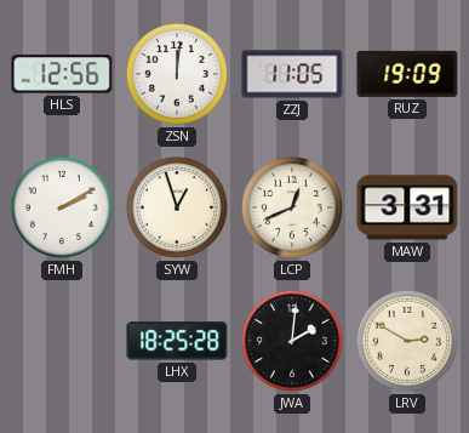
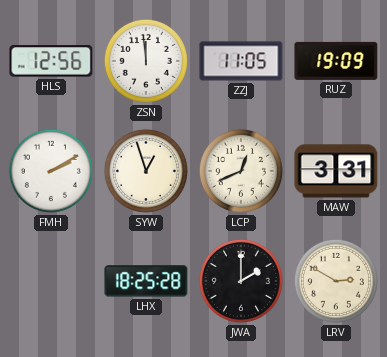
ZSN: 12:01 -> 11:59
JWA: 2:01 -> 2:00
